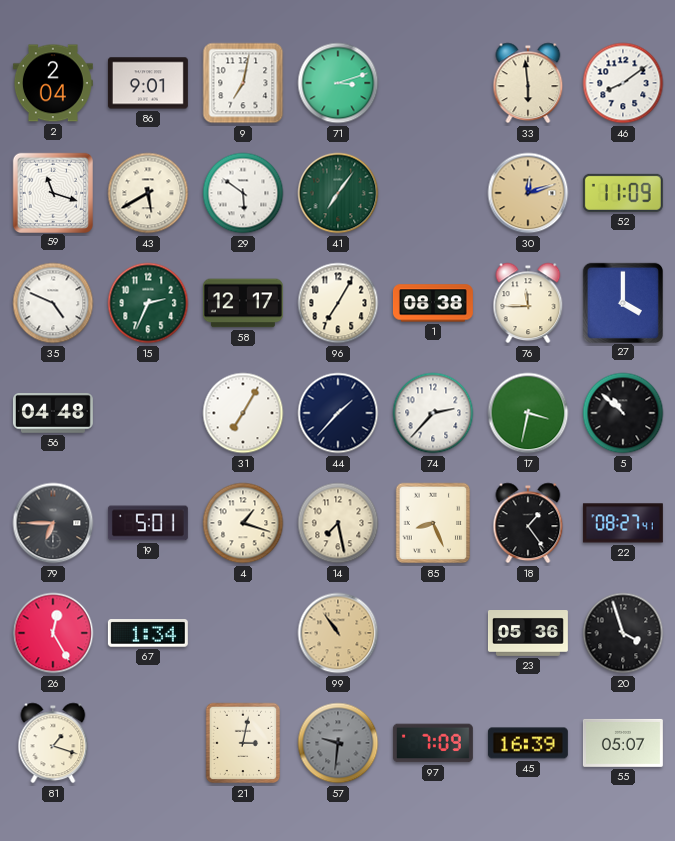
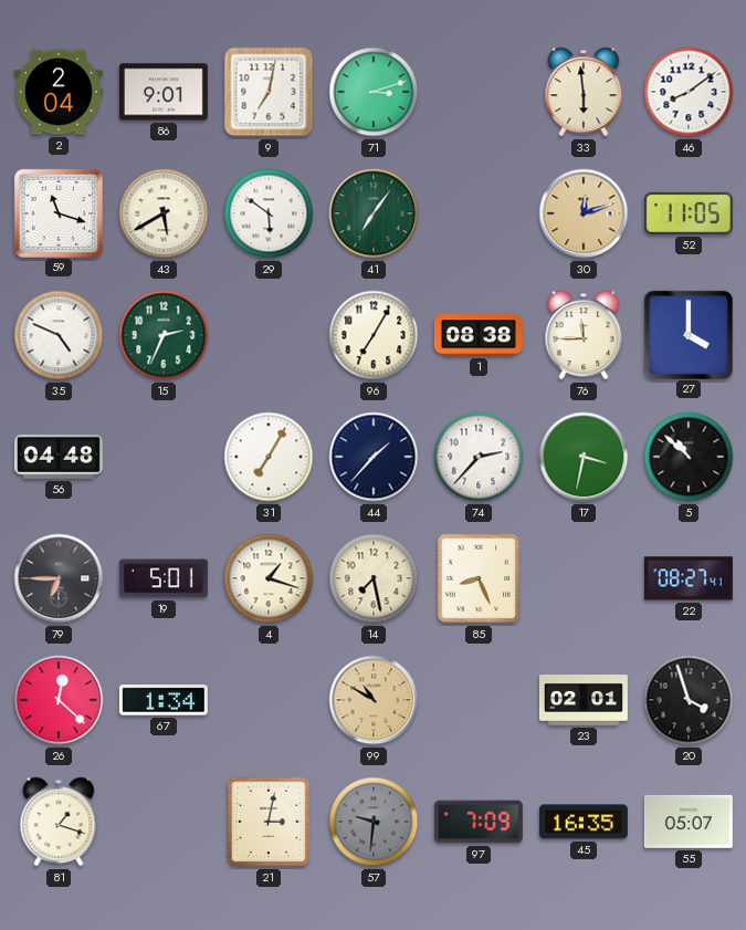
52: 11:09 -> 11:05
58: 12:17 -> none
18: 1:24 -> none
26: 12:25 -> 12:22
99: 10:54 -> 10:50
23: 05:36 -> 02:01
45: 16:39 -> 16:35
